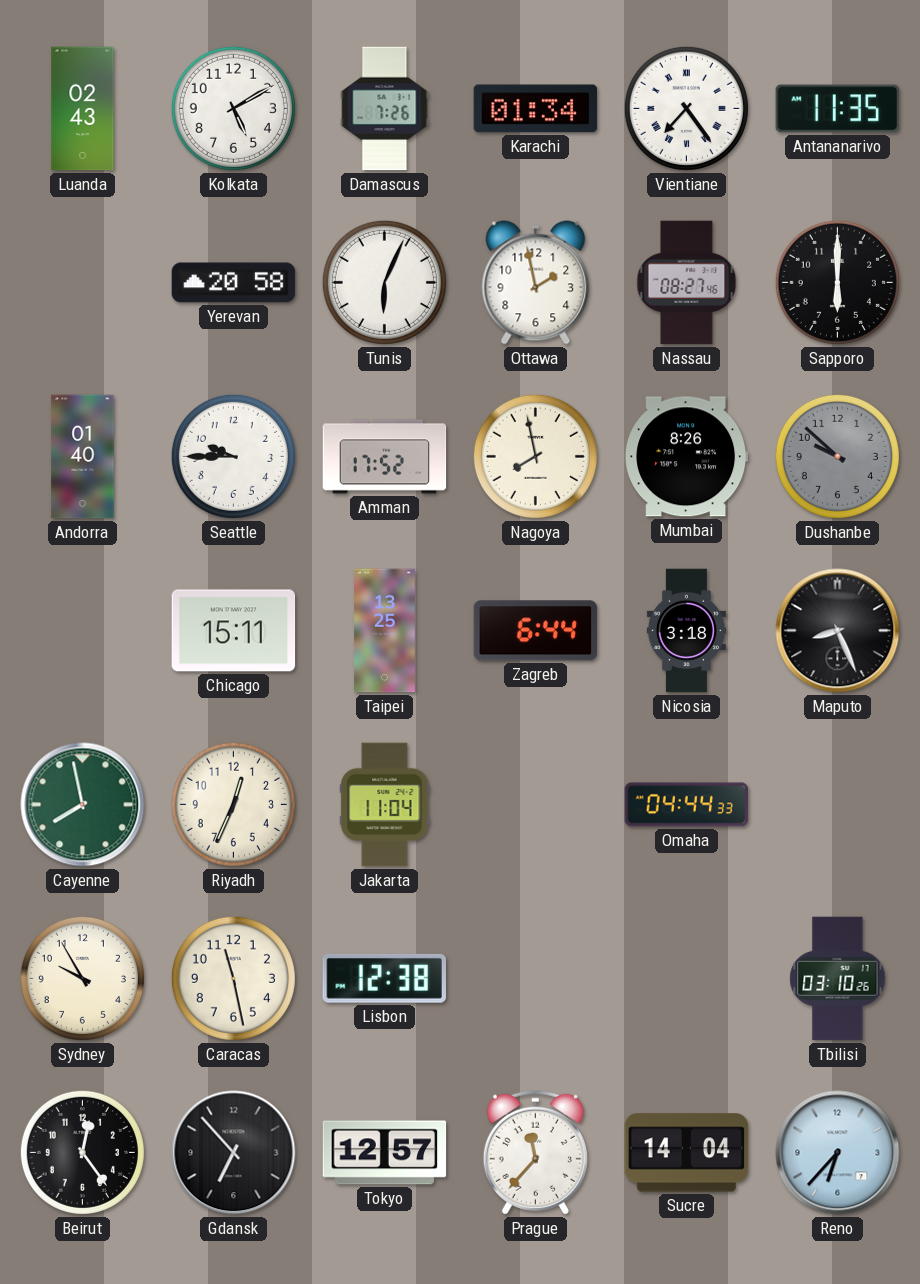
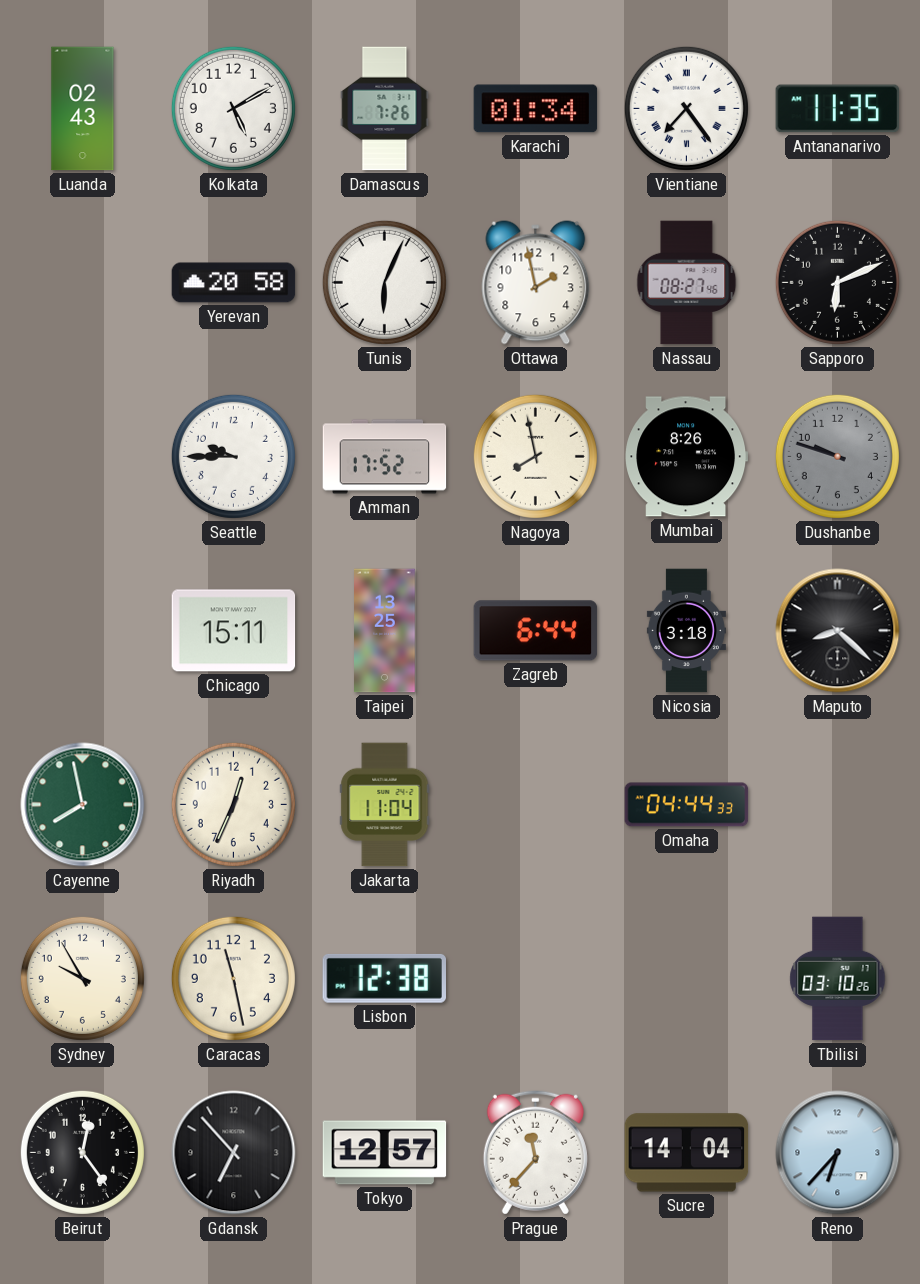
Sapporo: 6:00 -> 6:11
Andorra: 01:40 -> none
Dushanbe: 9:52 -> 9:48
Maputo: 8:26 -> 8:22
